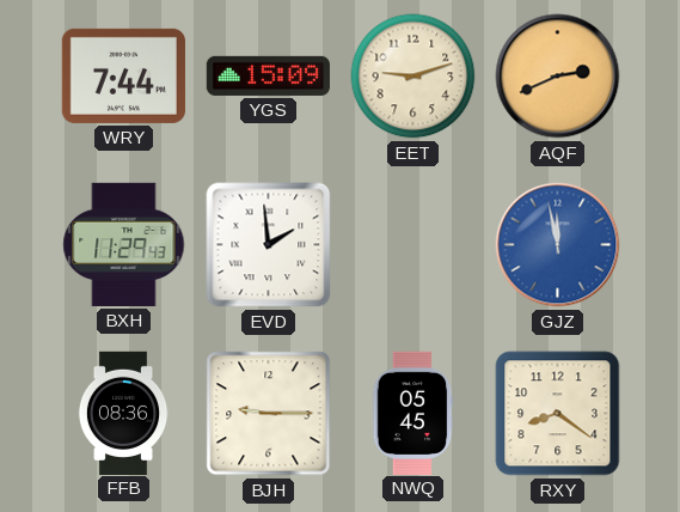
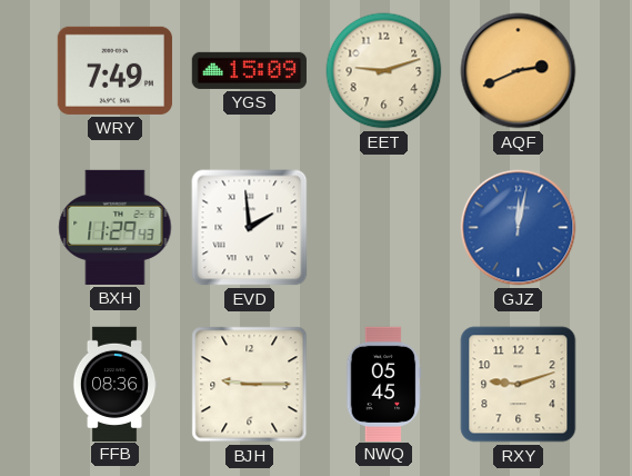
WRY: 7:44 -> 7:49
GJZ: 11:58 -> 12:02
RXY: 8:21 -> 9:12
